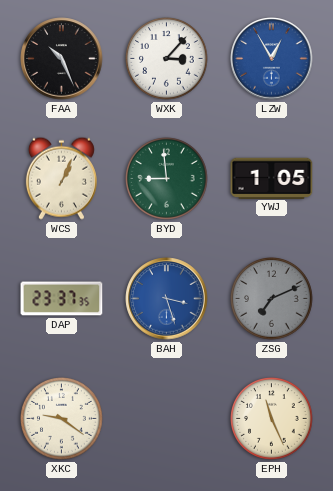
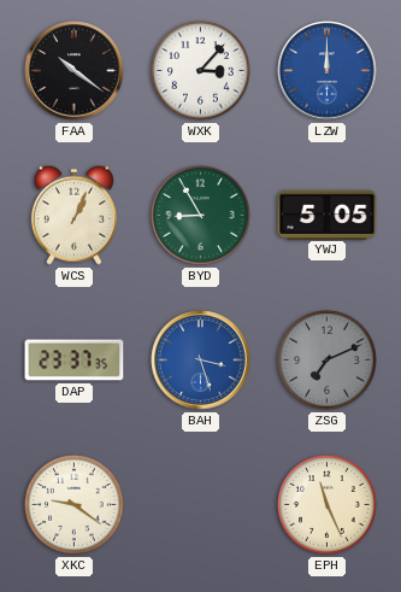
FAA: 10:26 -> 10:21
LZW: 12:55 -> 12:00
BYD: 8:59 -> 8:55
YWJ: 1:05 -> 5:05
